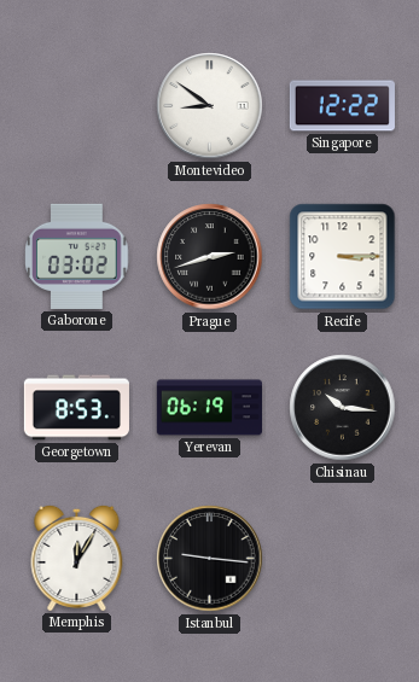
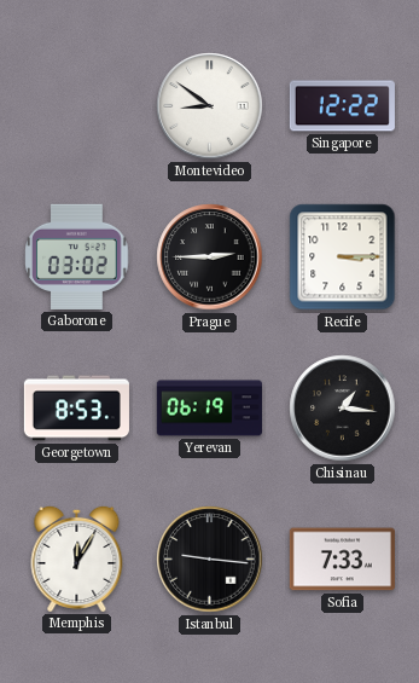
Prague: 2:42 -> 2:45
Chisinau: 10:16 -> 1:16
Sofia: none -> 7:33
